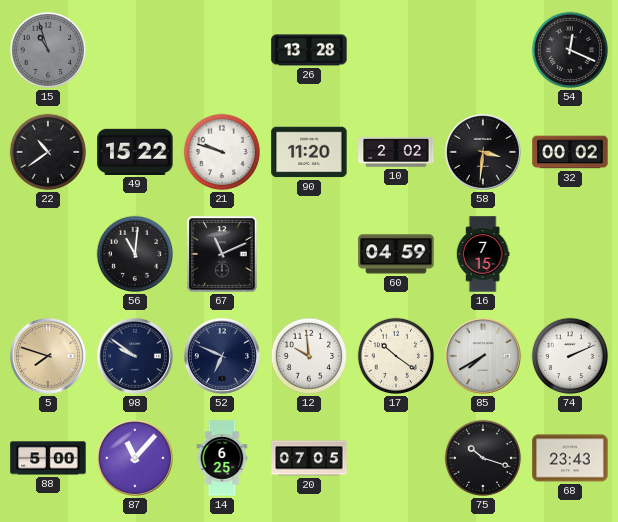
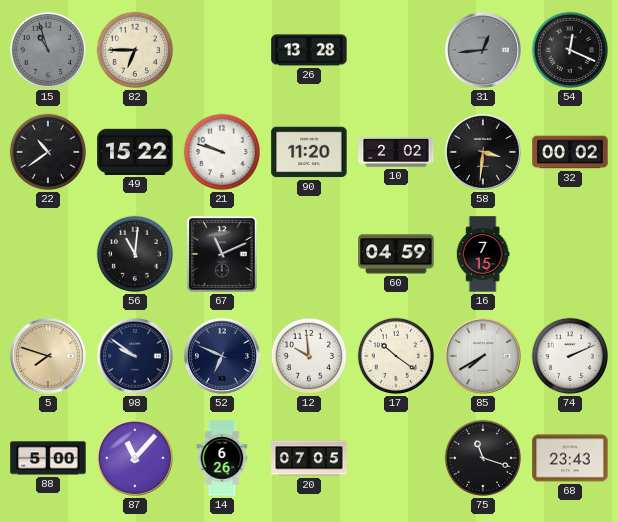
82: none -> 6:45
31: none -> 12:44
14: 6:25 -> 6:26
75: 10:18 -> 11:18
